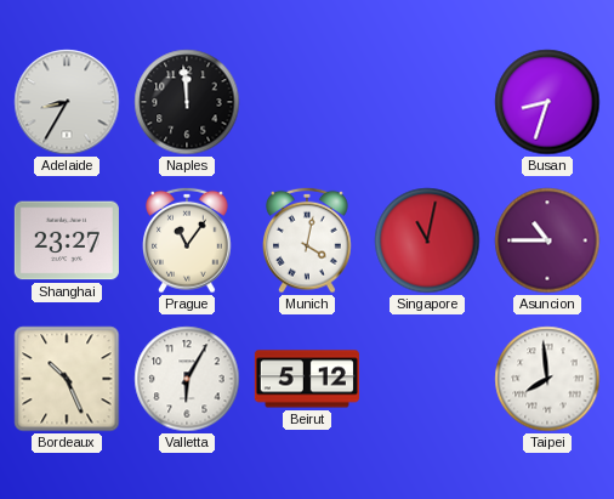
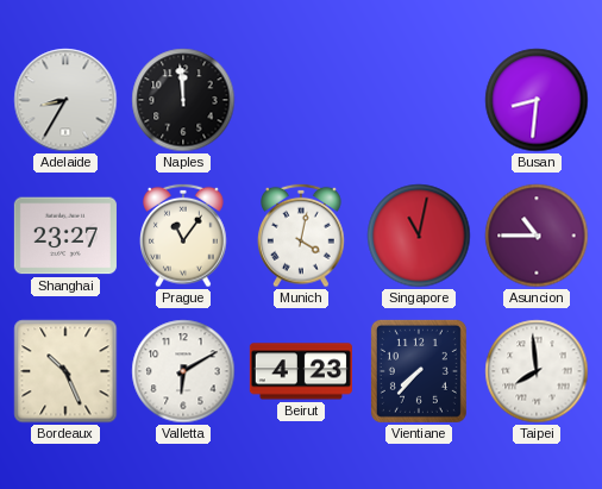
Busan: 8:33 -> 8:31
Valletta: 6:05 -> 6:10
Beirut: 5:12 -> 4:23
Vientiane: none -> 7:37
